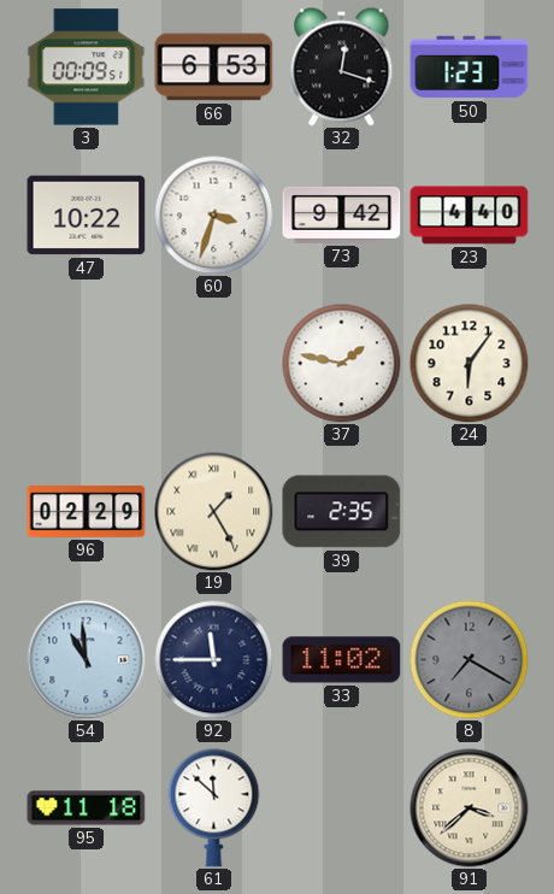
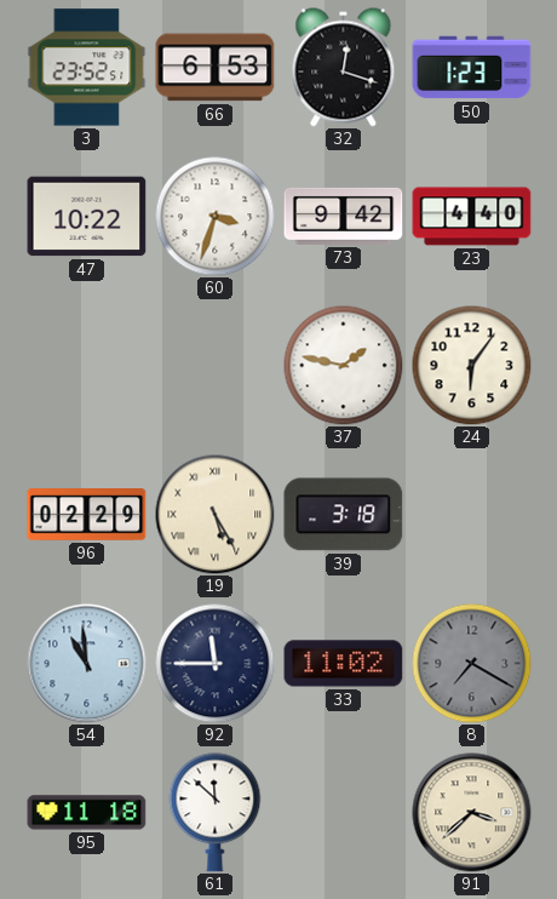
3: 00:09 -> 23:52
19: 1:25 -> 5:25
39: 2:35 -> 3:18
